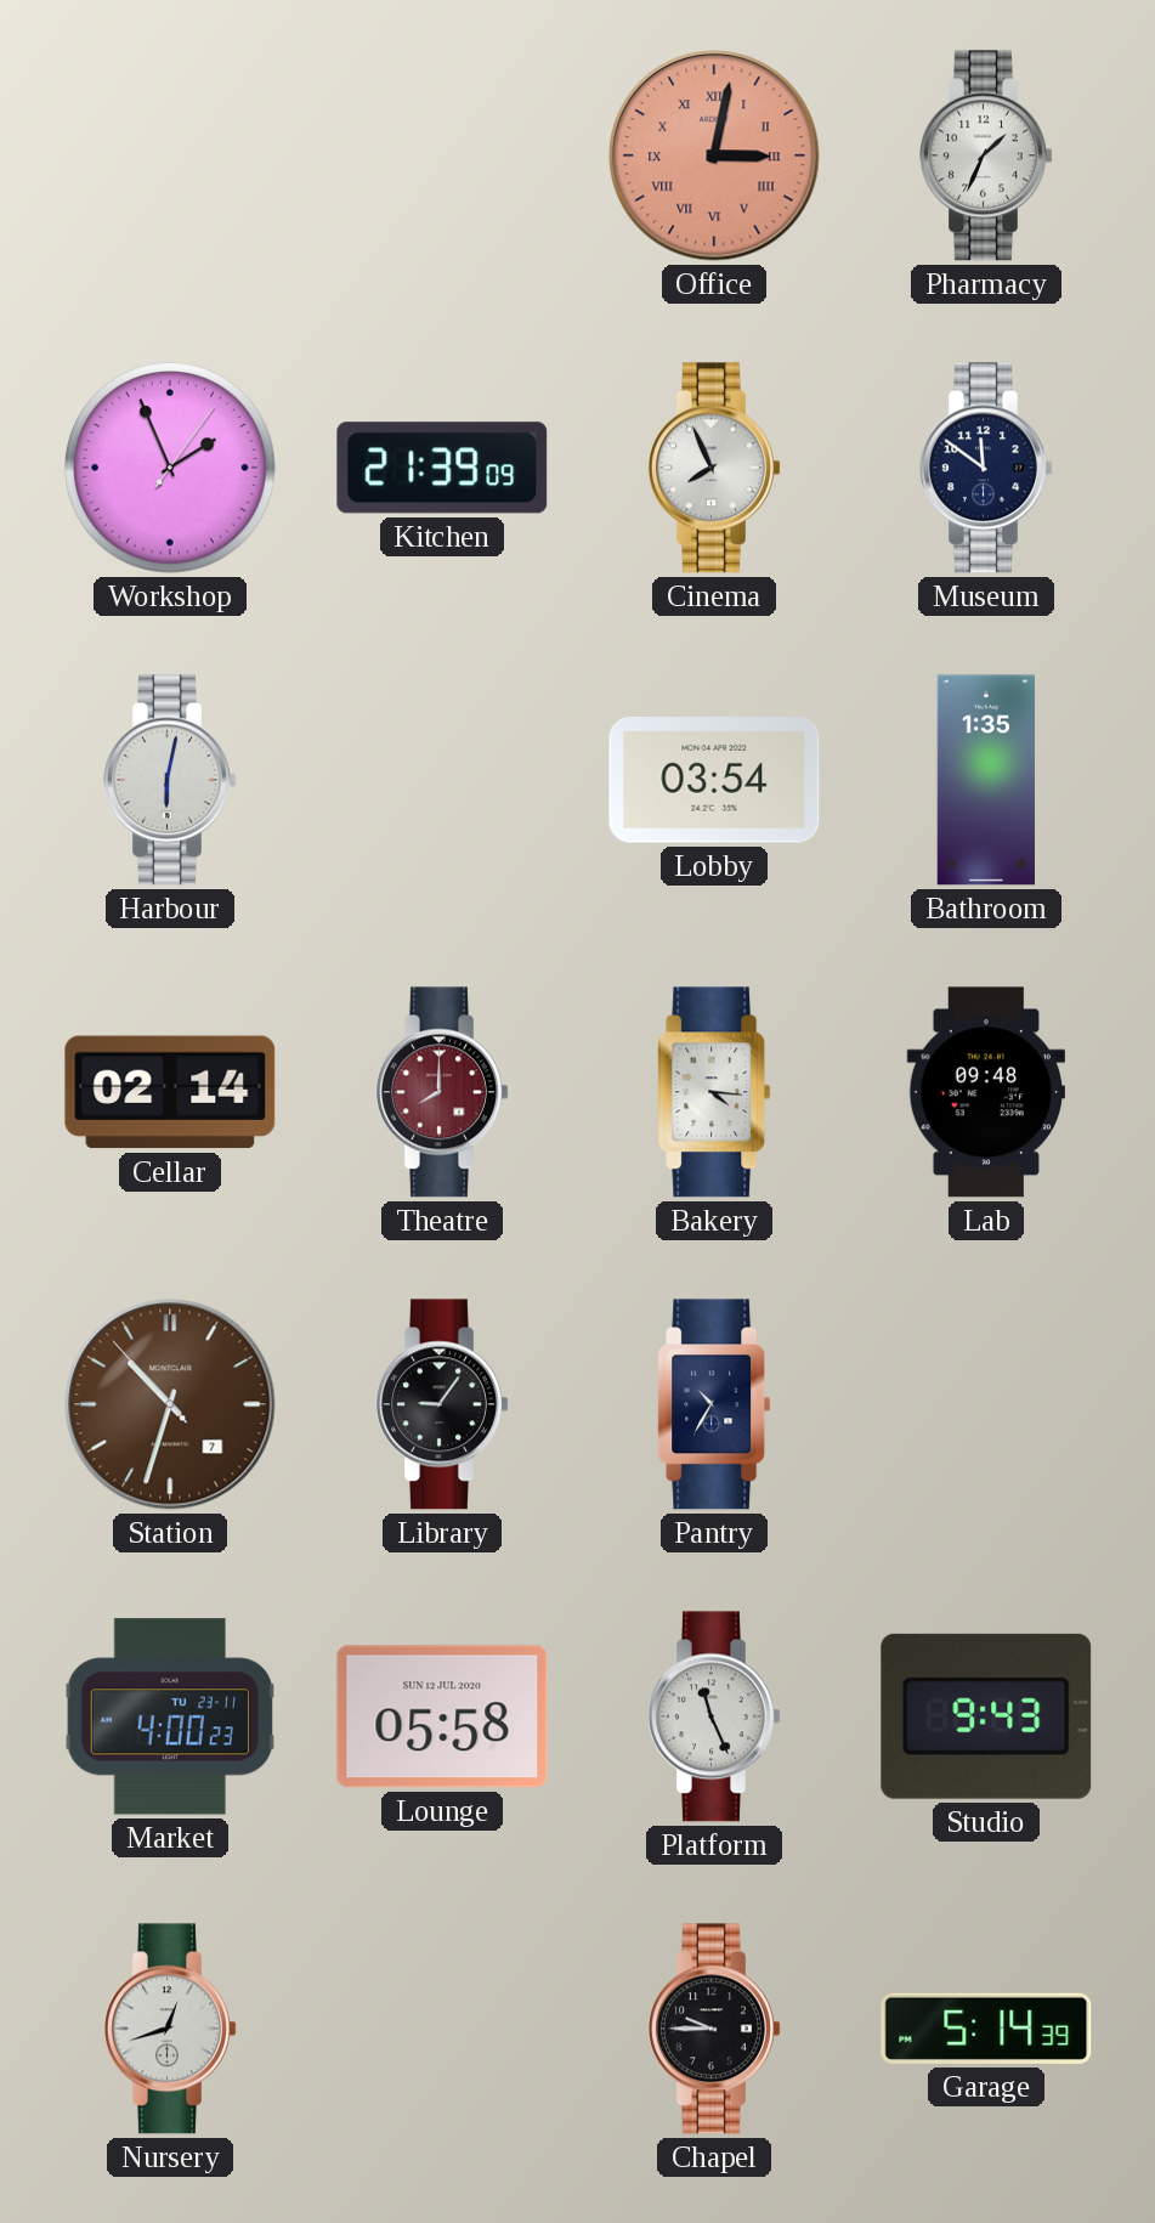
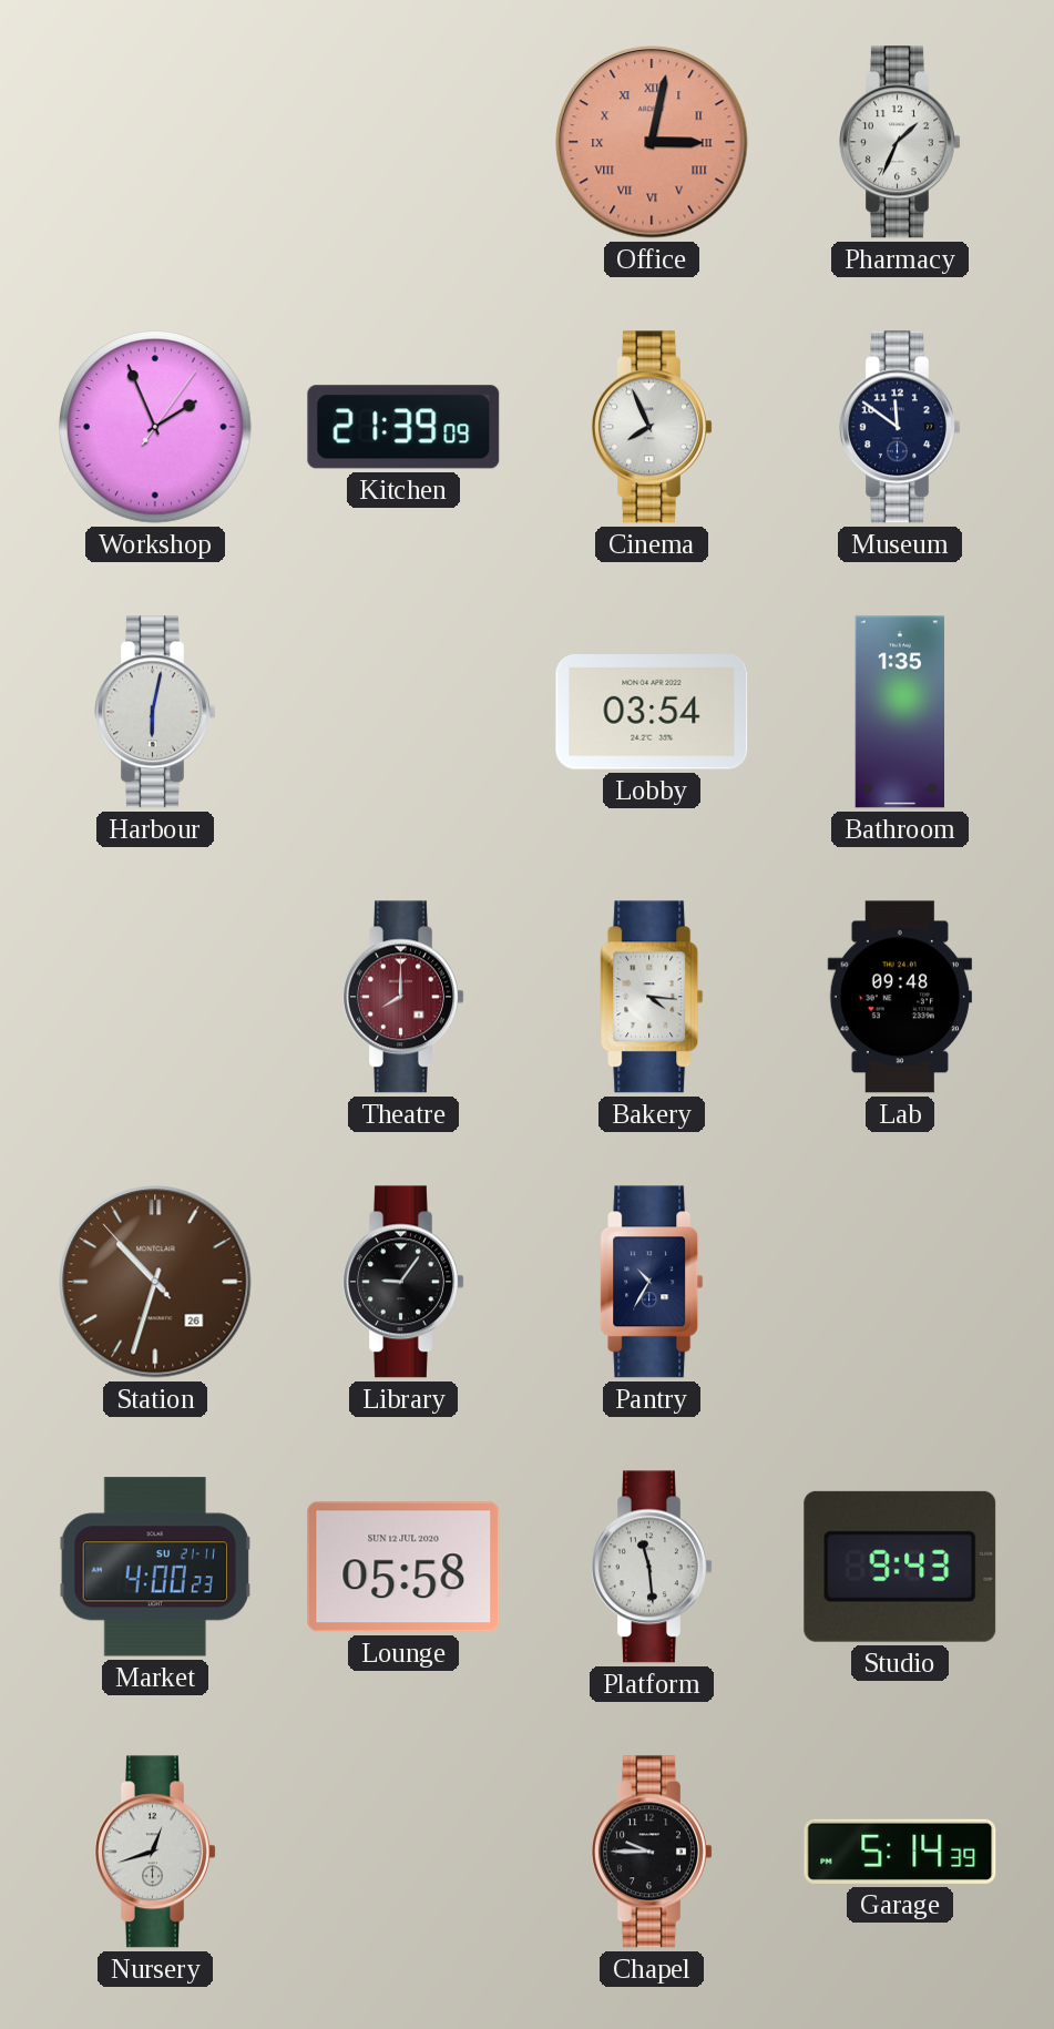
Cellar: 02:14 -> none
Station date: 7 -> 26
Market date: TU 23-11 -> SU 21-11
Platform: 11:26 -> 11:29
